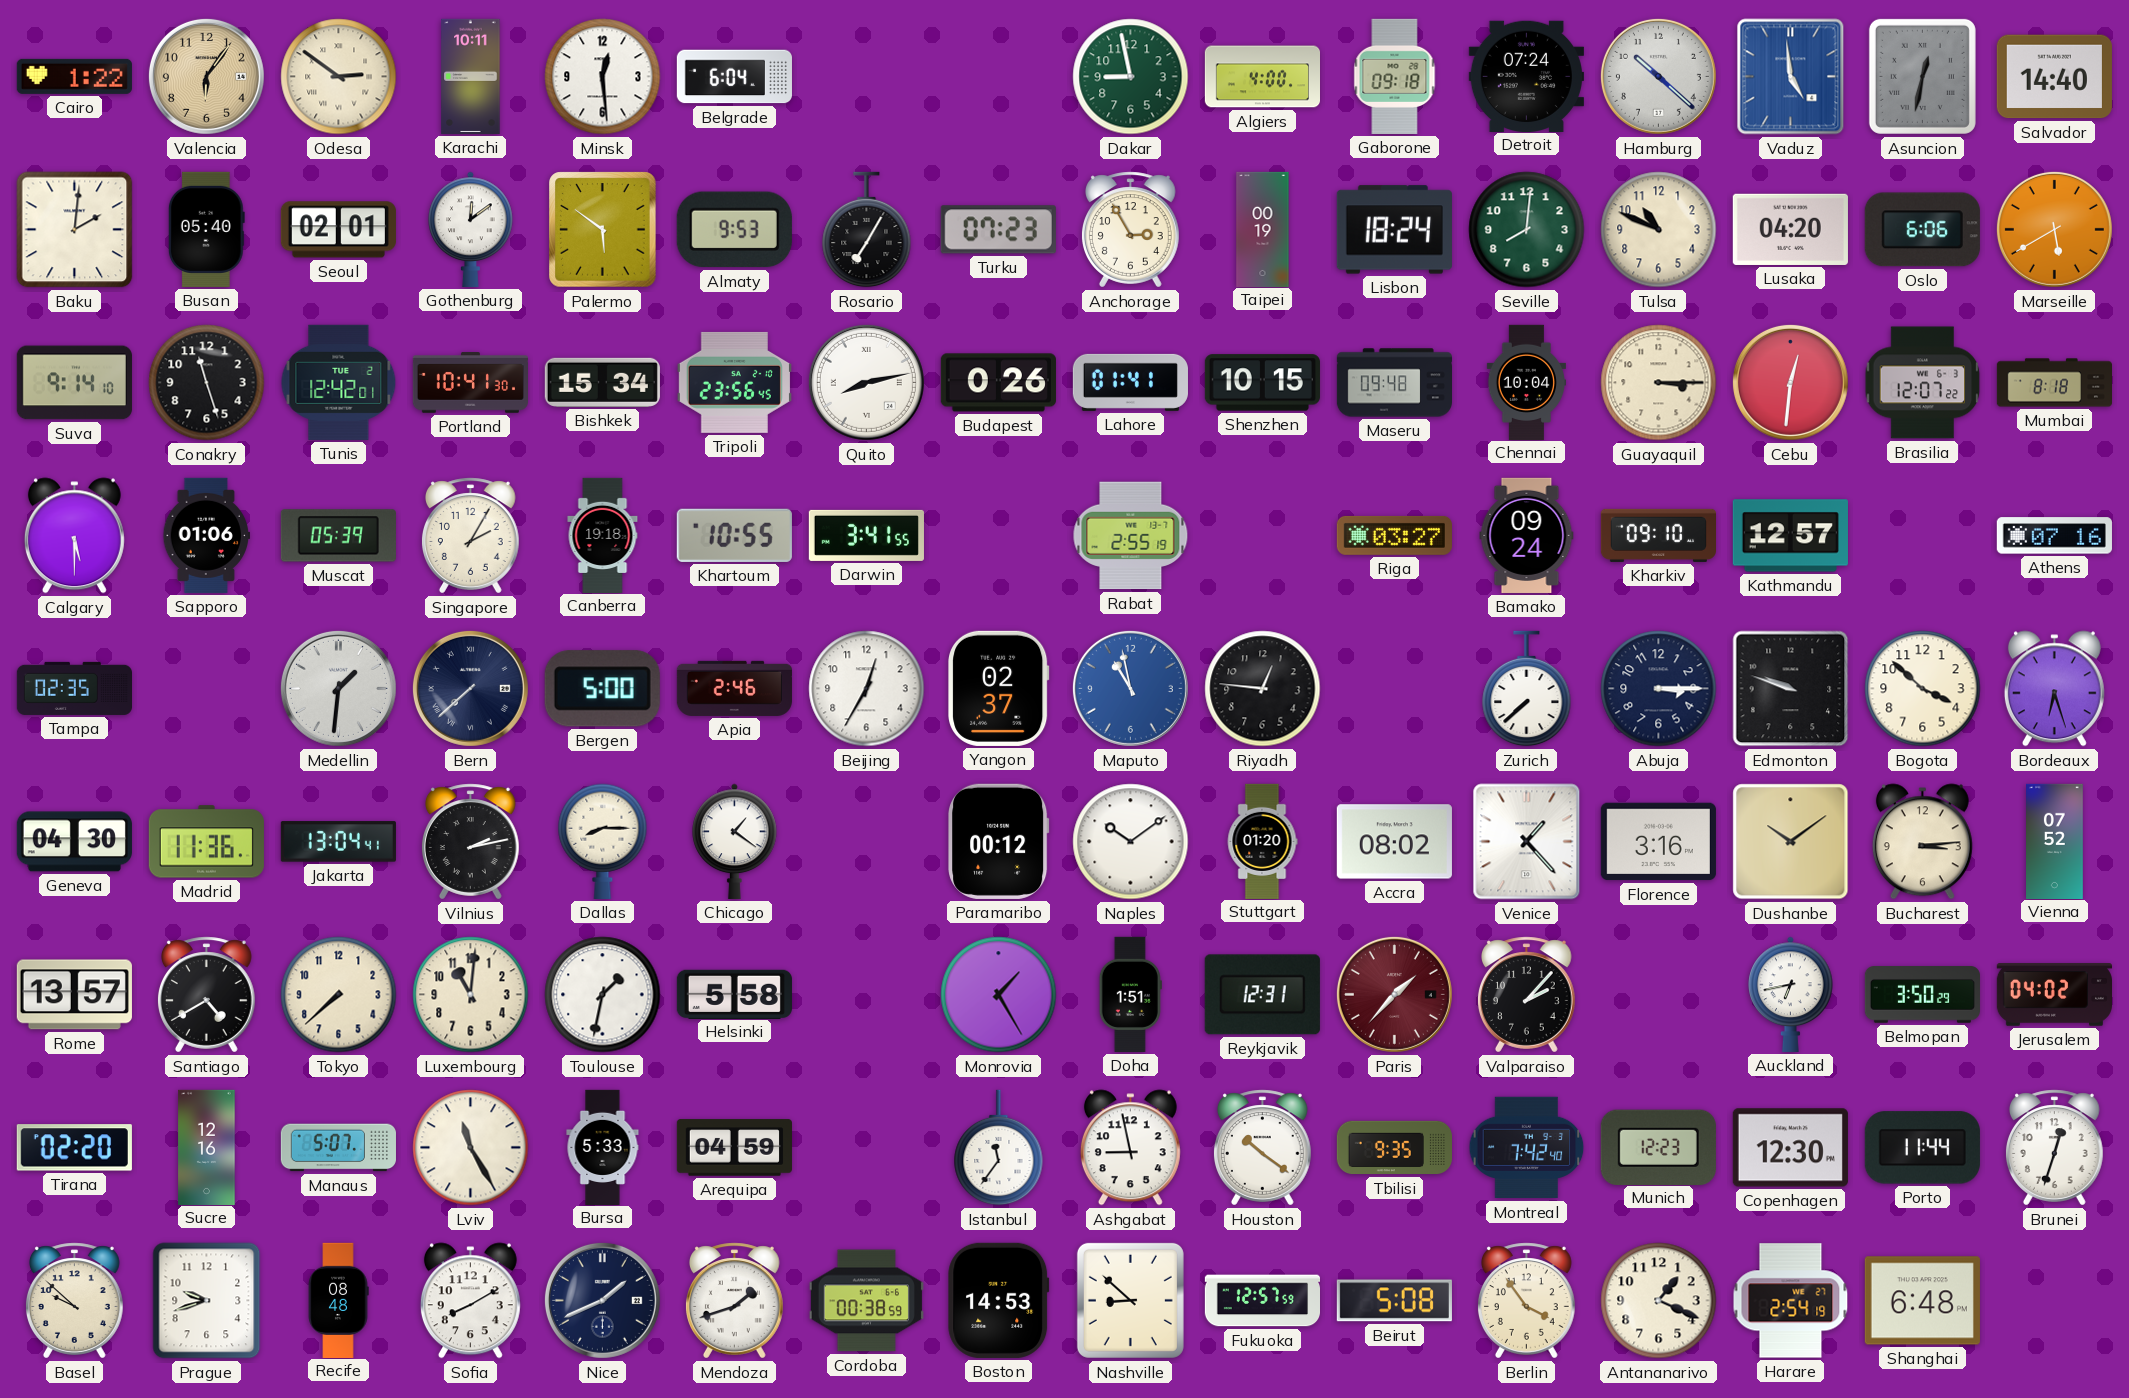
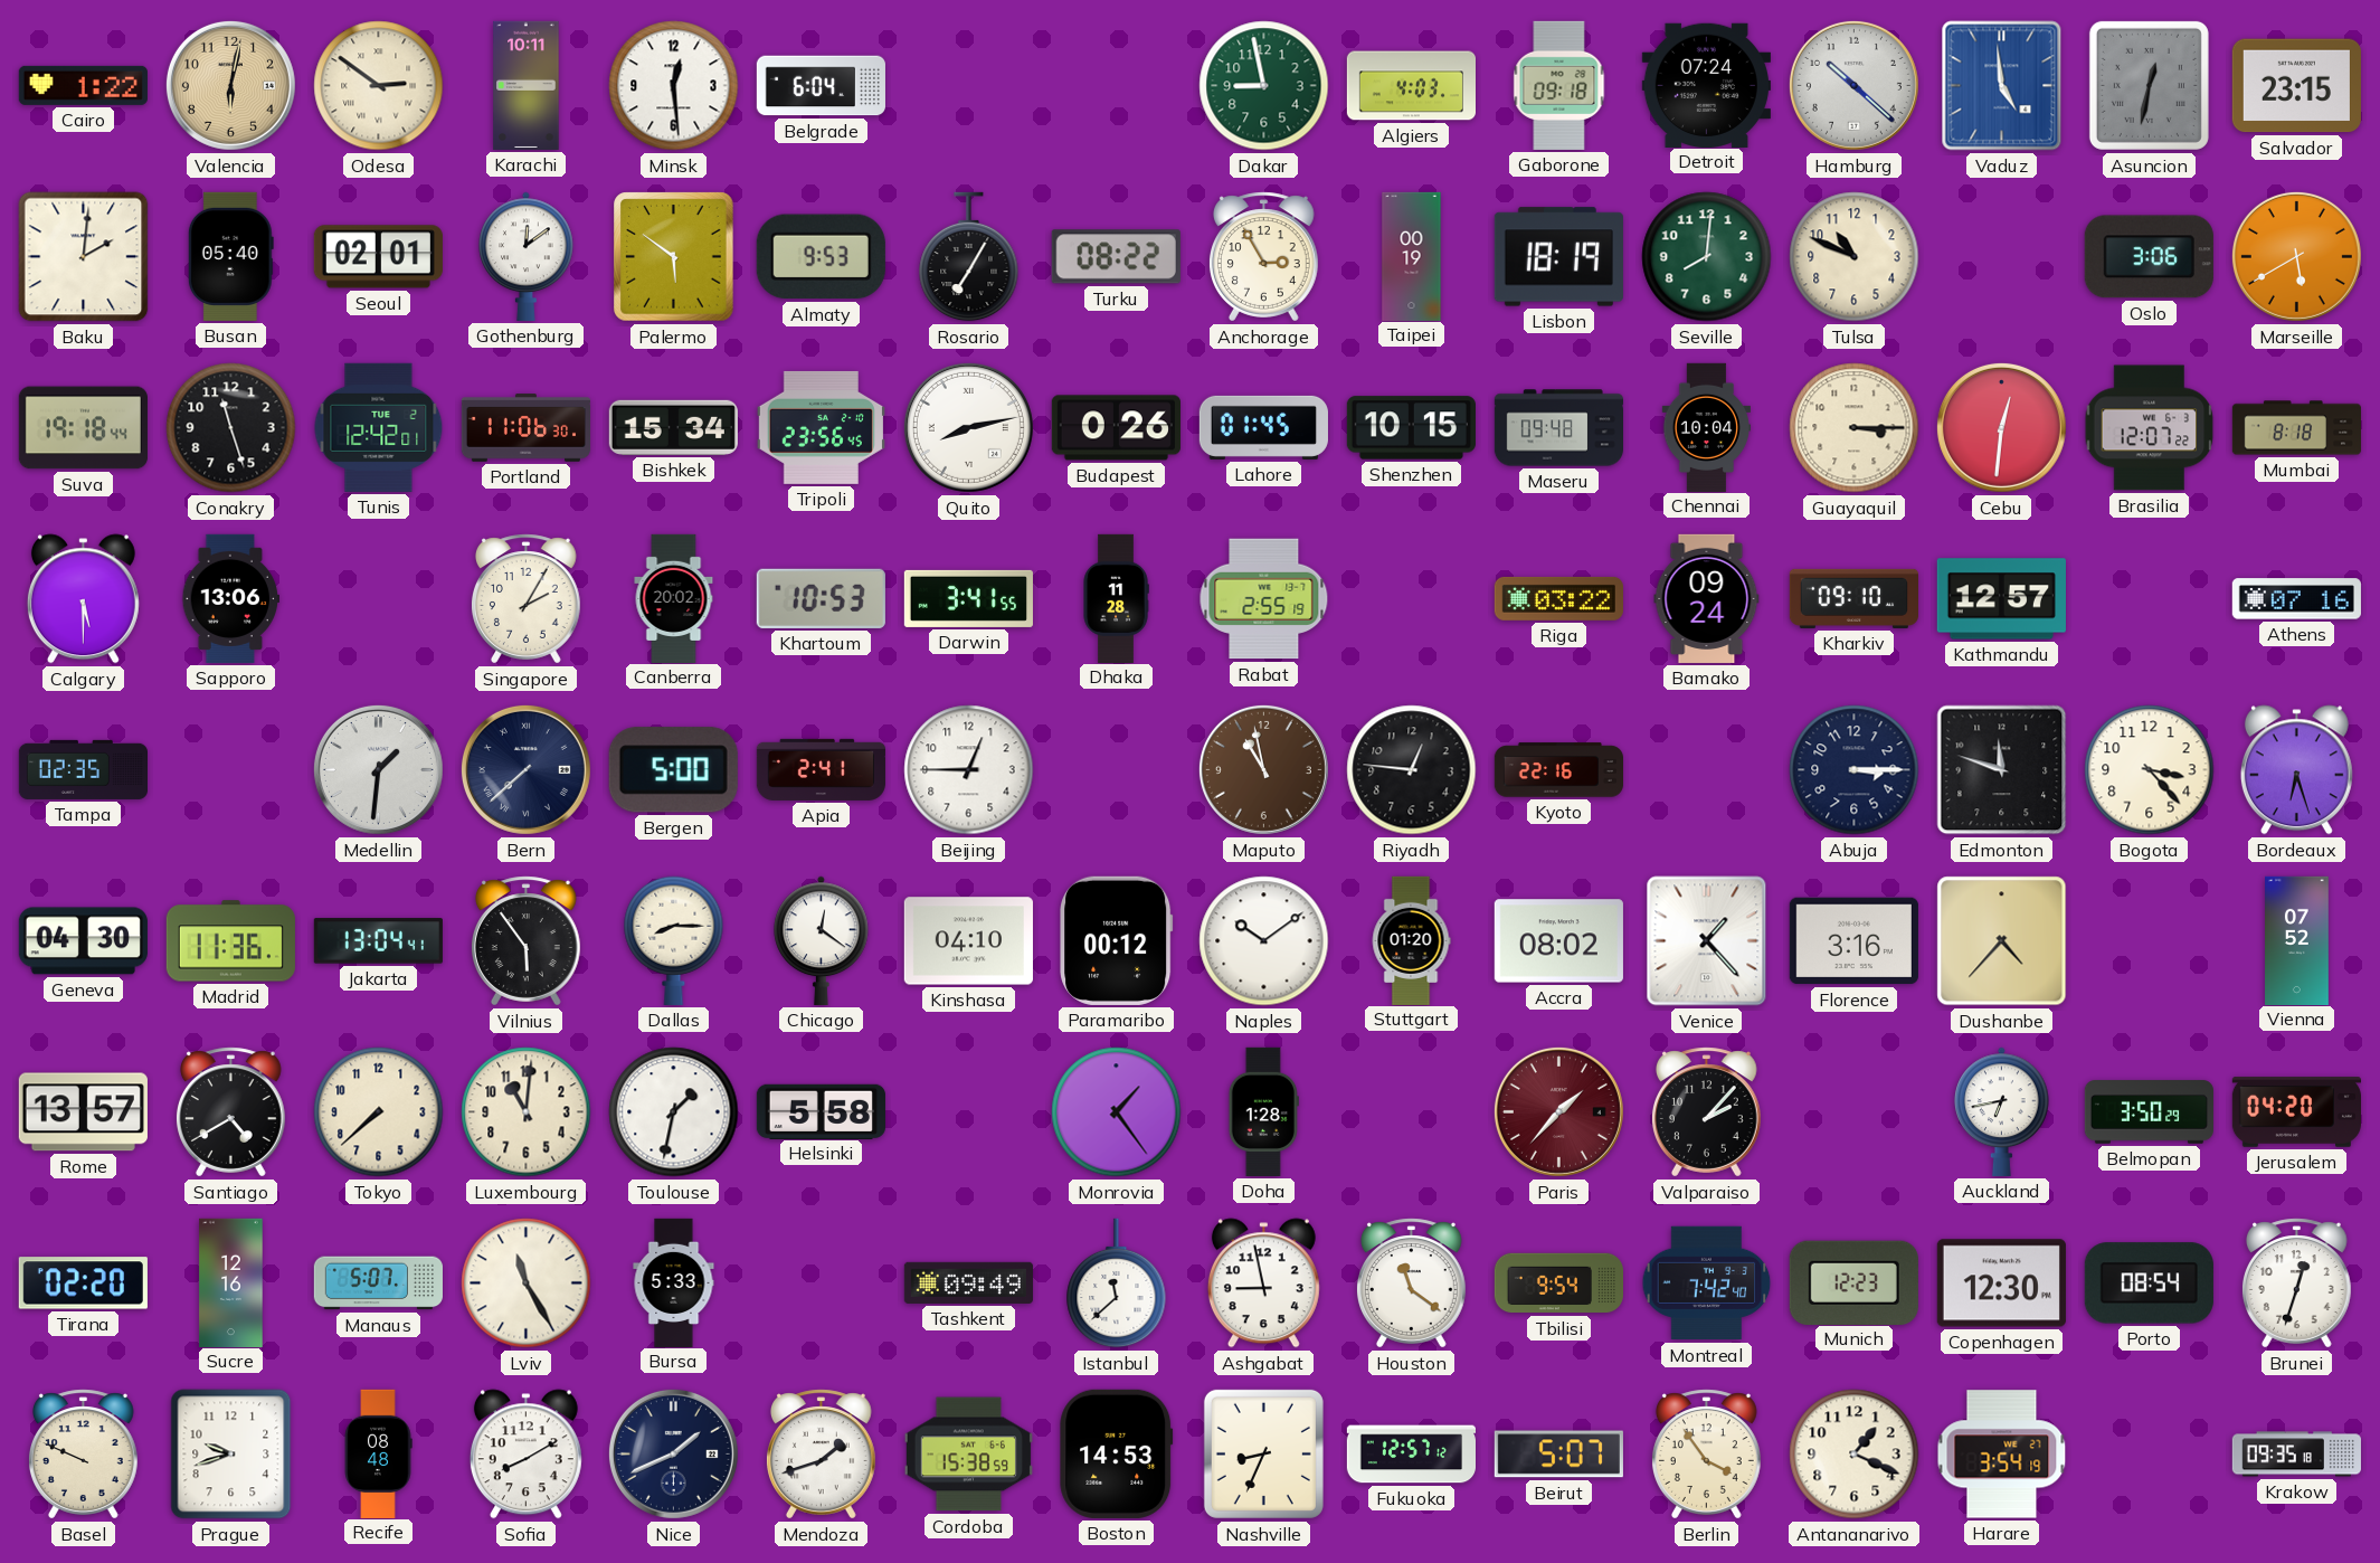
Valencia: 6:06 -> 6:02
Algiers: 4:00 -> 4:03
Salvador: 14:40 -> 23:15
Turku: 07:23 -> 08:22
Lisbon: 18:24 -> 18:19
Lusaka: 04:20 -> none
Oslo: 6:06 -> 3:06
Suva: 9:14 -> 19:18
Portland: 10:41 -> 11:06
Lahore: 01:41 -> 01:45
Sapporo: 01:06 -> 13:06
Muscat: 05:39 -> none
Canberra: 19:18 -> 20:02
Khartoum: 10:55 -> 10:53
Dhaka: none -> 11:28
Riga: 03:27 -> 03:22
Apia: 2:46 -> 2:41
Beijing: 12:35 -> 12:45
Yangon: 02:37 -> none
Maputo dial: blue -> brown
Kyoto: none -> 22:16
Zurich: 7:38 -> none
Edmonton: 9:48 -> 11:48
Bogota: 3:52 -> 3:23
Vilnius: 2:13 -> 5:54
Chicago: 1:21 -> 12:21
Kinshasa: none -> 04:10
Dushanbe: 10:09 -> 4:37
Bucharest: 3:14 -> none
Monrovia: 1:25 -> 1:24
Doha: 1:51 -> 1:28
Reykjavik: 12:31 -> none
Jerusalem: 04:02 -> 04:20
Arequipa: 04:59 -> none
Tashkent: none -> 09:49
Istanbul: 11:36 -> 11:38
Houston: 10:21 -> 11:21
Tbilisi: 9:35 -> 9:54
Porto: 11:44 -> 08:54
Basel: 9:52 -> 9:49
Cordoba: 00:38 -> 15:38
Nashville: 8:52 -> 8:34
Fukuoka: 12:57:59 -> 12:57:12
Beirut: 5:08 -> 5:07
Harare: 2:54 -> 3:54
Shanghai: 6:48 -> none
Krakow: none -> 09:35
